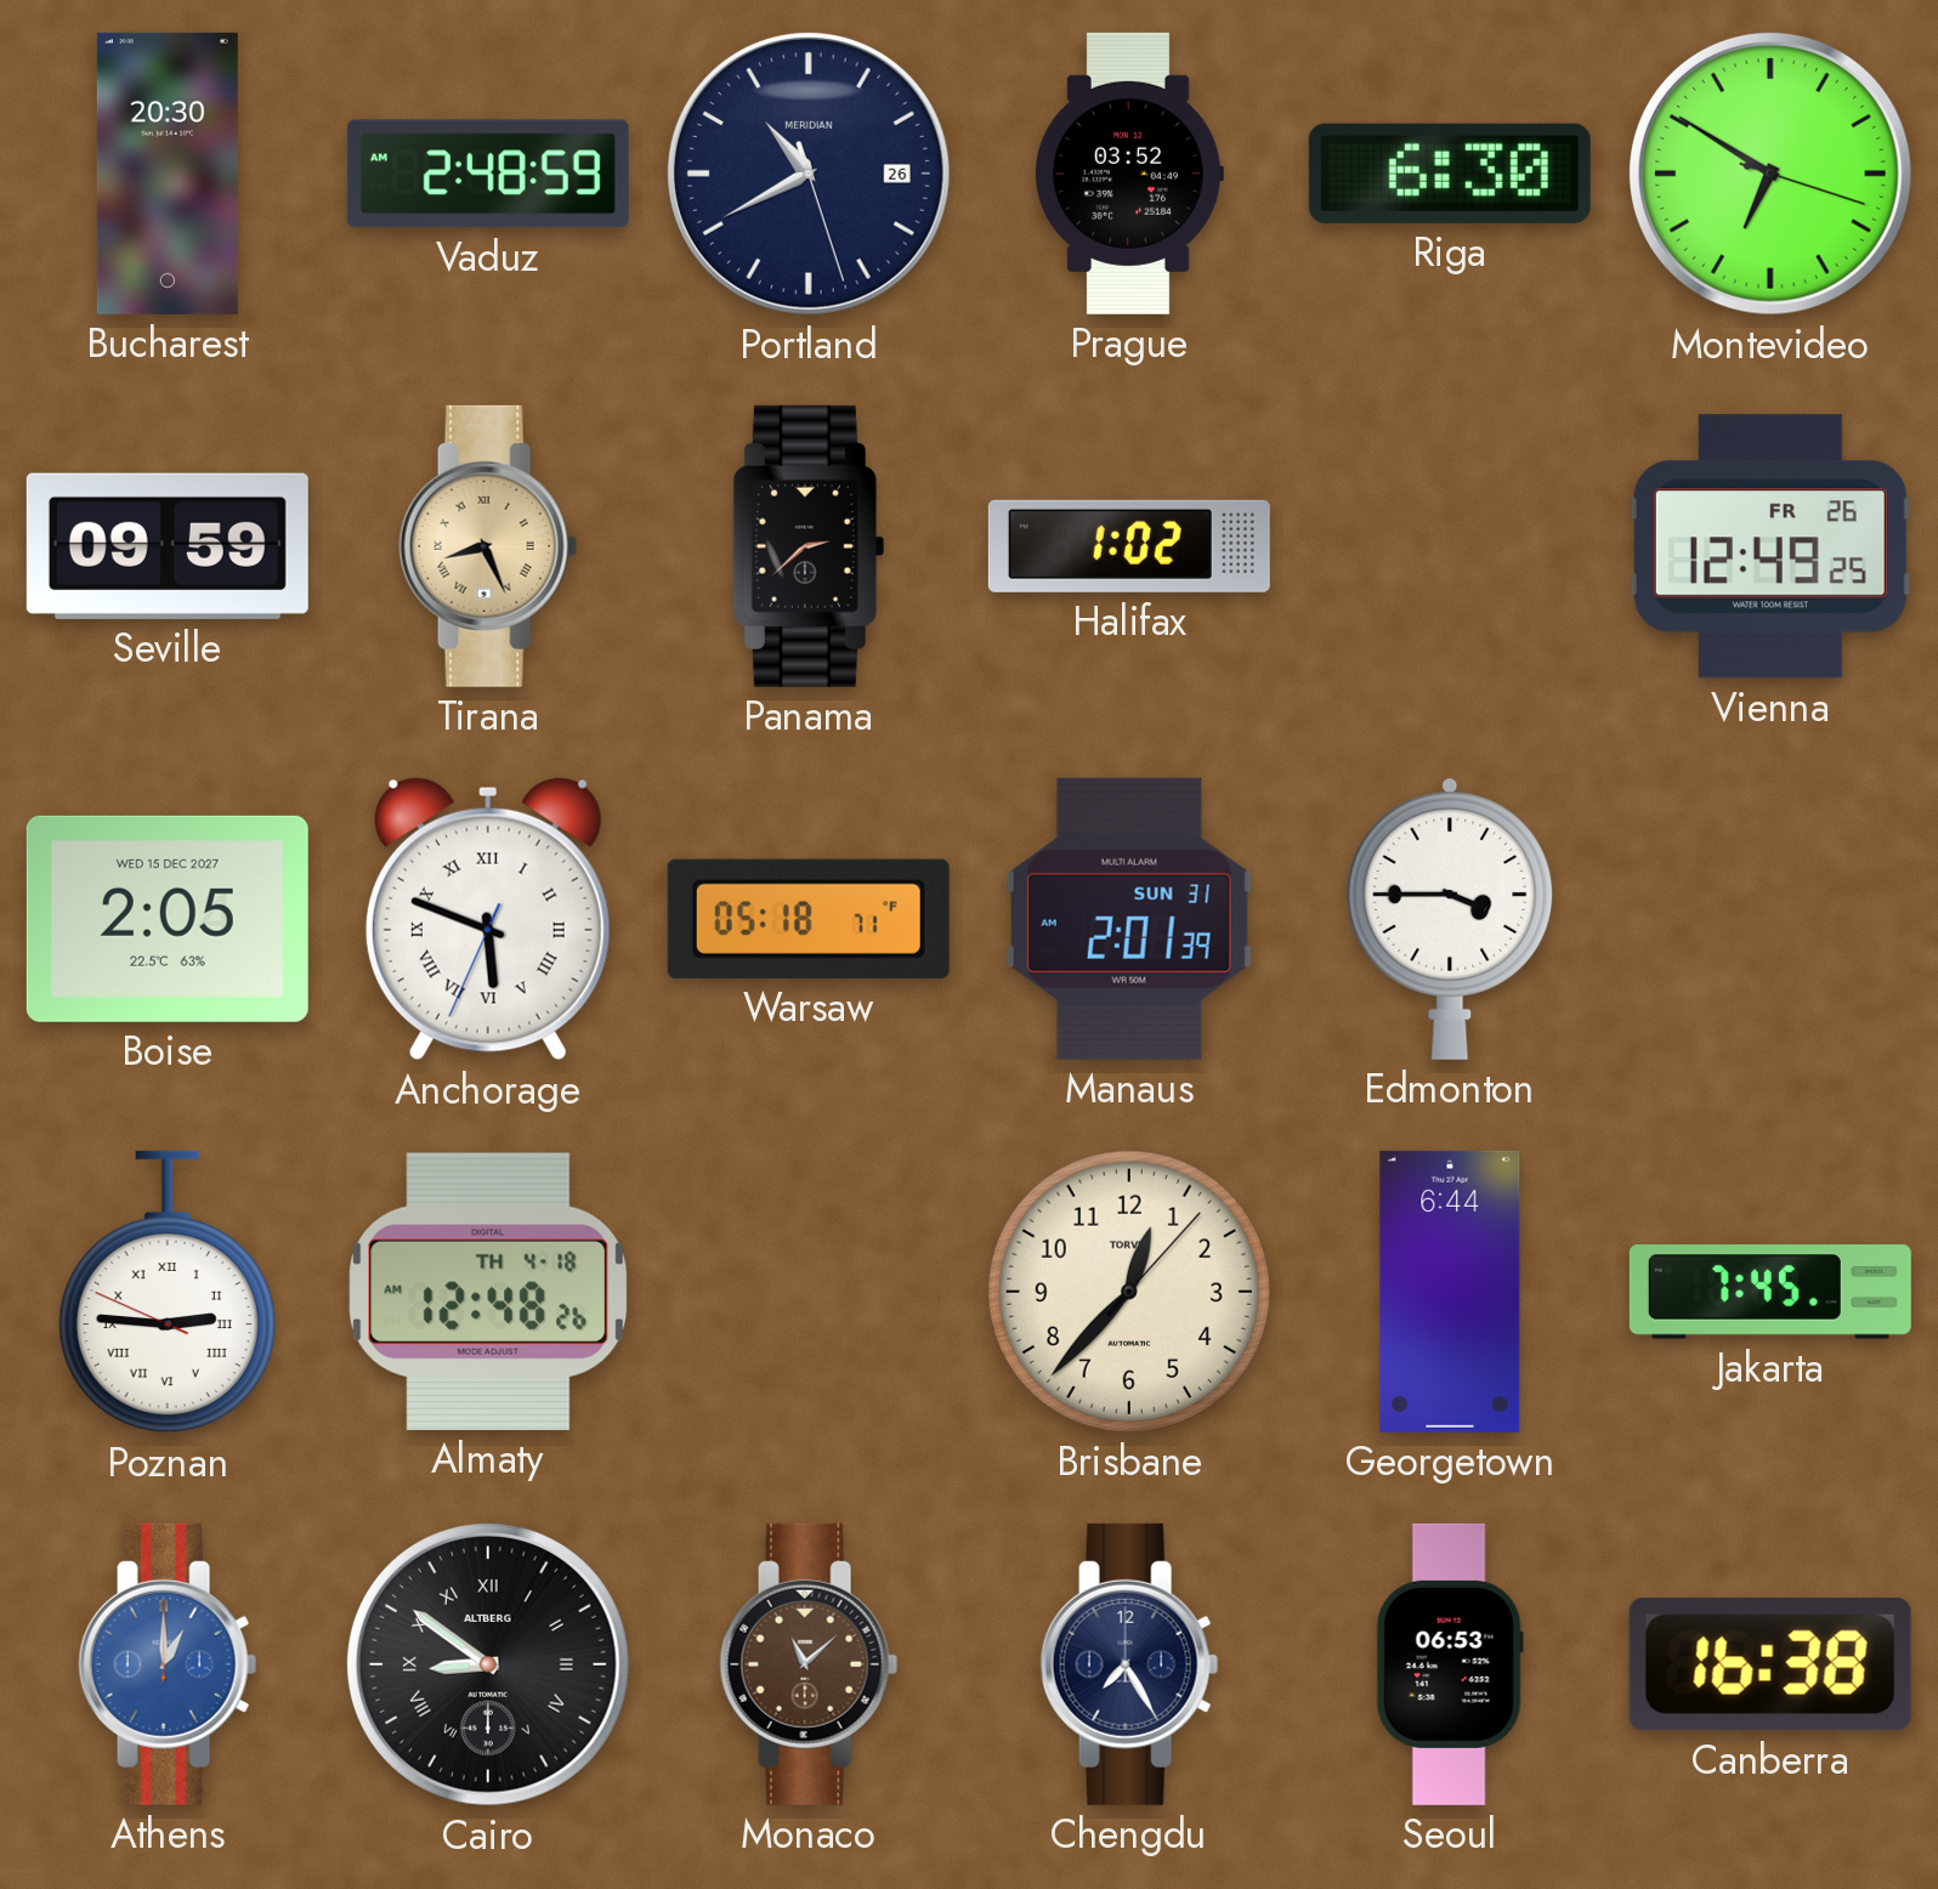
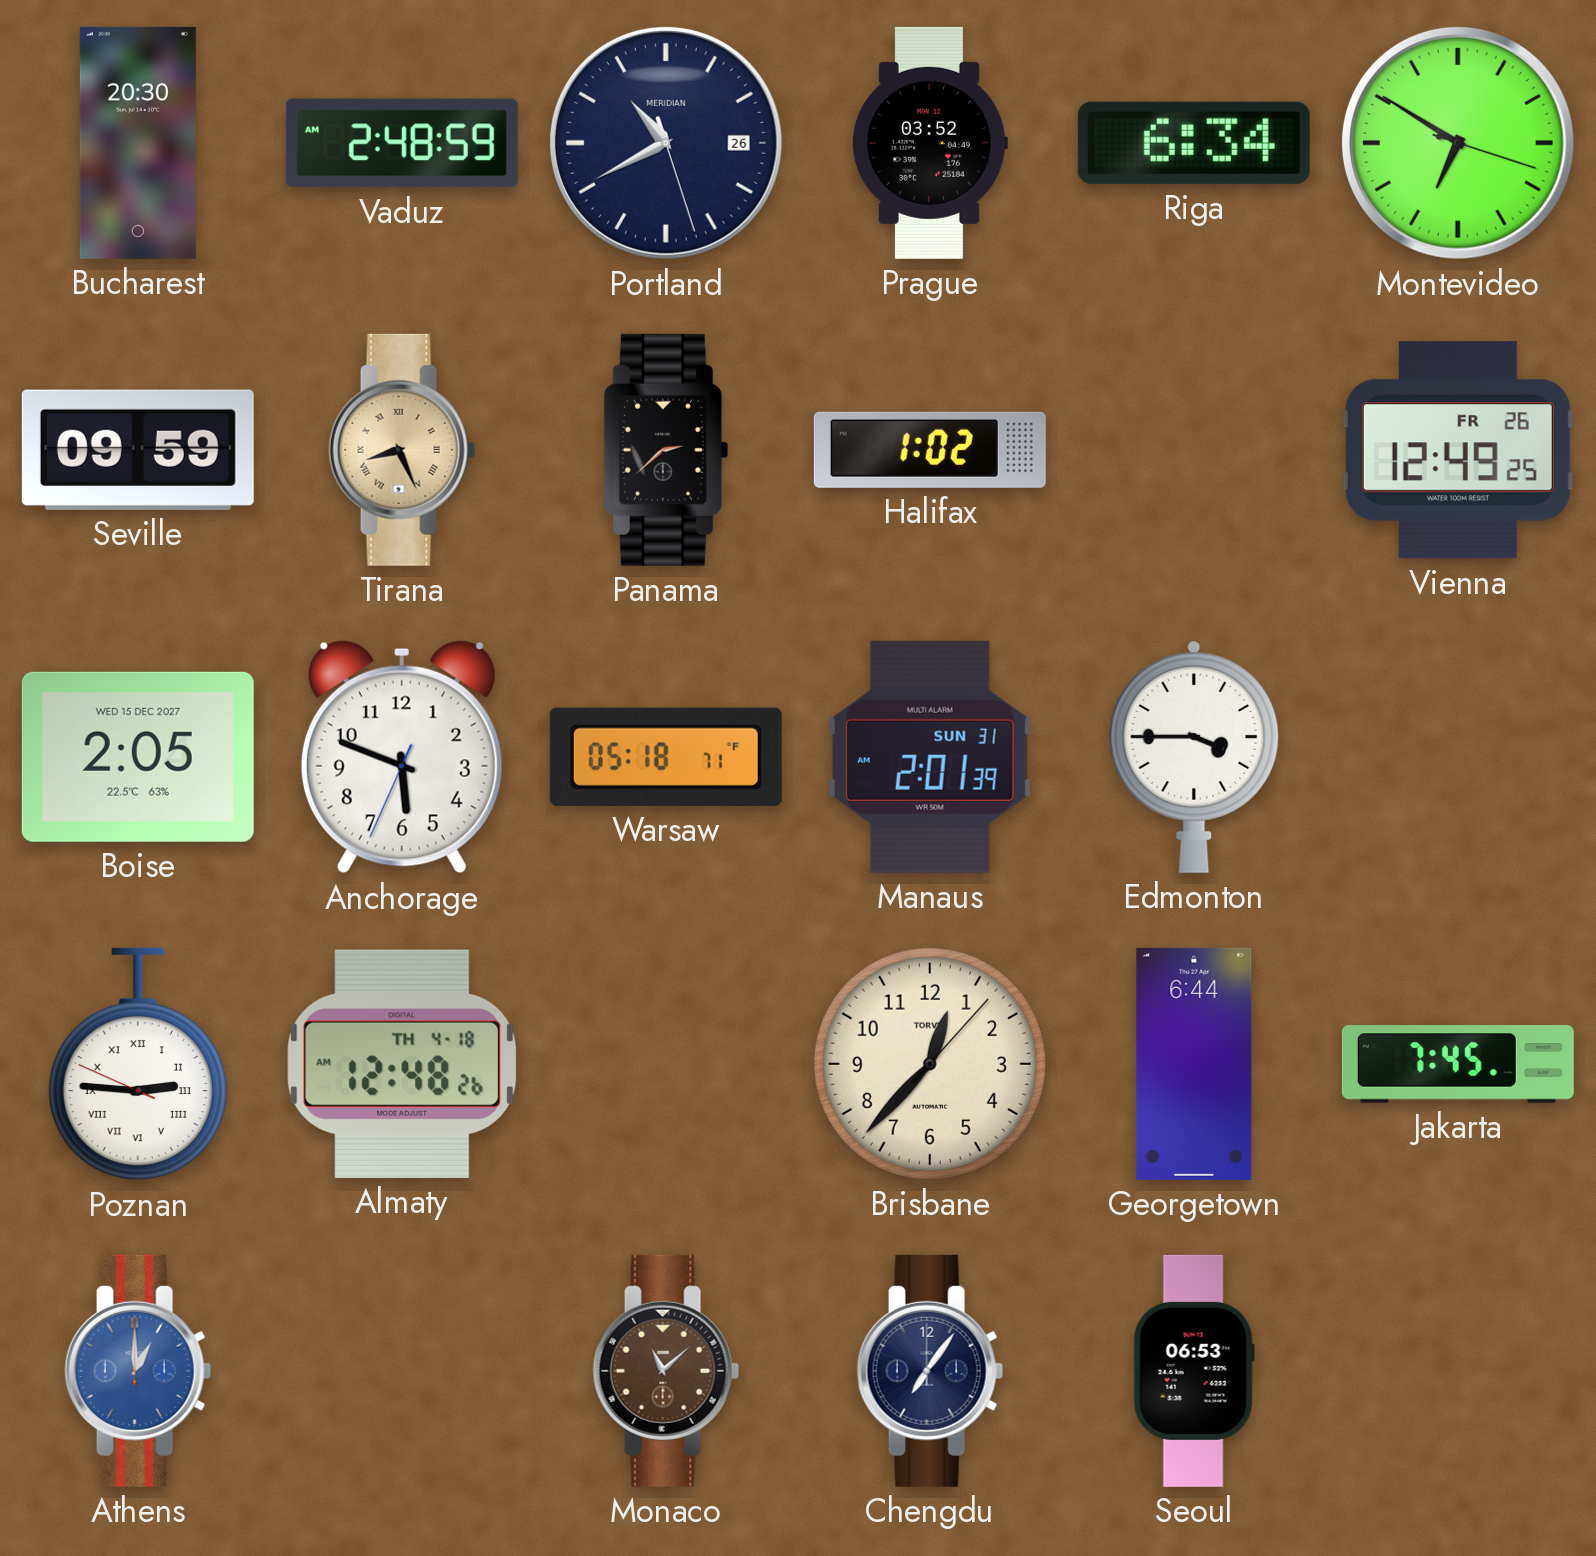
Riga: 6:30 -> 6:34
Anchorage numerals: Roman -> Arabic
Cairo: 8:51 -> none
Chengdu: 7:25 -> 7:06
Canberra: 16:38 -> none
